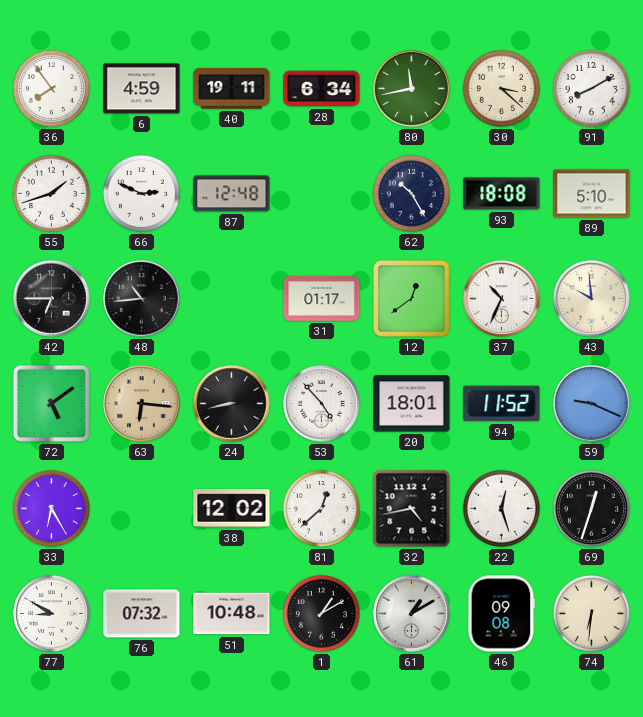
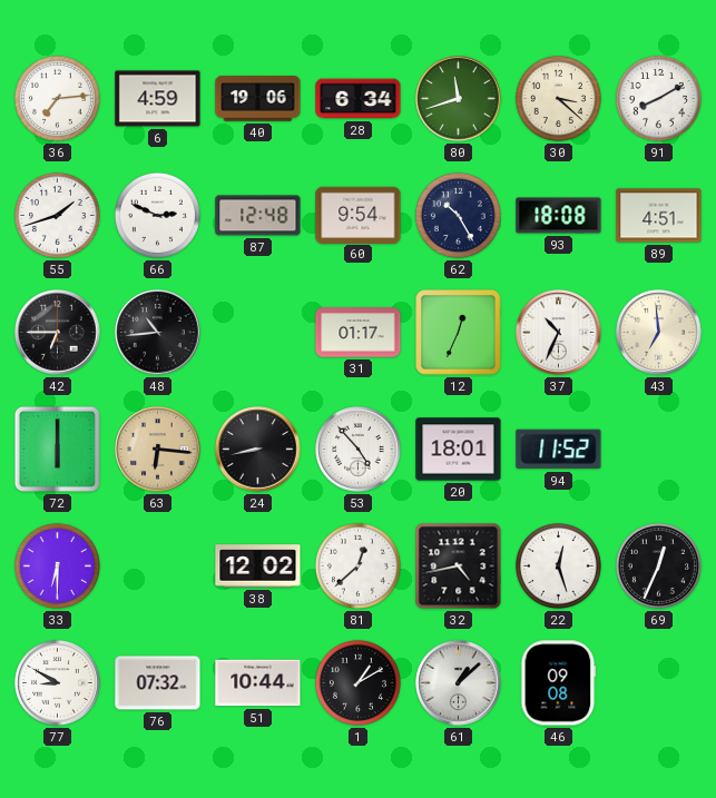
36: 7:54 -> 7:14
40: 19:11 -> 19:06
80: 11:43 -> 11:42
60: none -> 9:54
89: 5:10 -> 4:51
12: 12:39 -> 12:34
43: 9:59 -> 6:59
72: 5:09 -> 6:00
59: 9:19 -> none
33: 6:25 -> 6:30
69: 12:33 -> 12:34
51: 10:48 -> 10:44
61: 1:10 -> 1:08
74: 6:31 -> none
